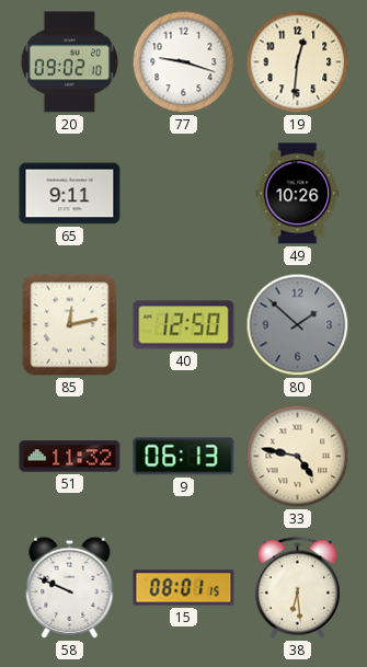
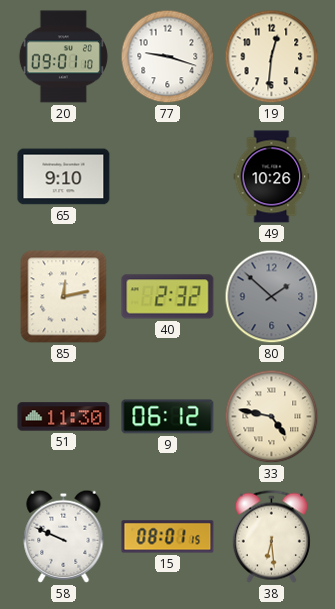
20: 09:02 -> 09:01
65: 9:11 -> 9:10
40: 12:50 -> 2:32
51: 11:32 -> 11:30
9: 06:13 -> 06:12
